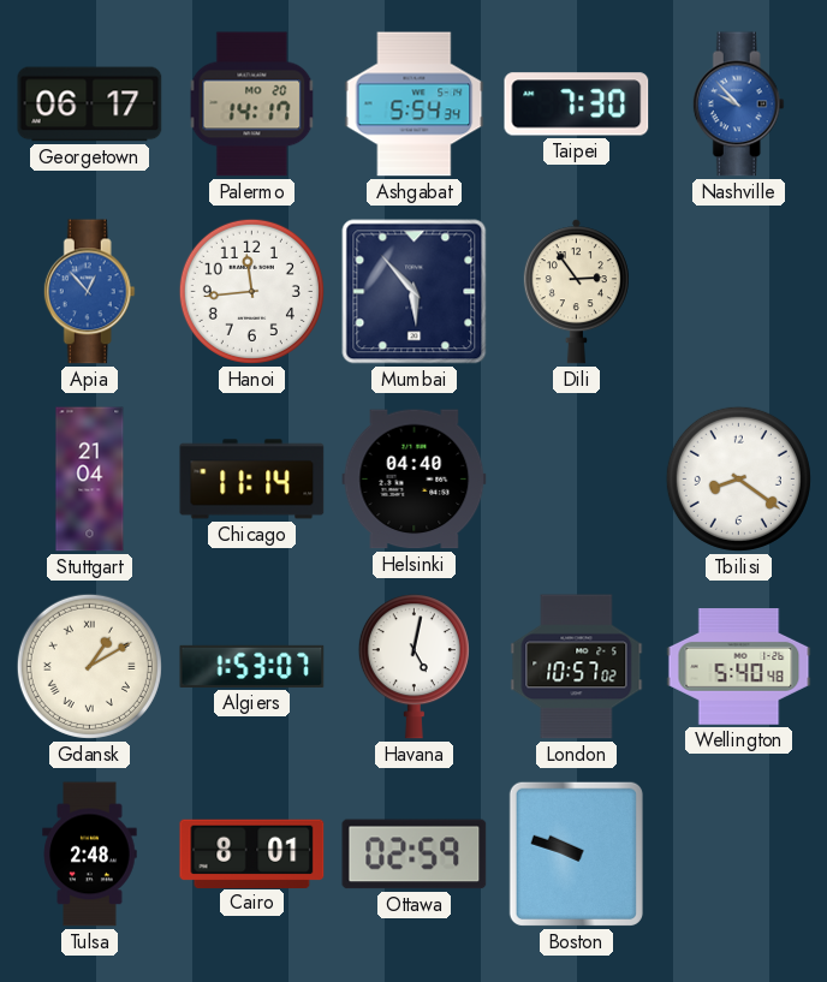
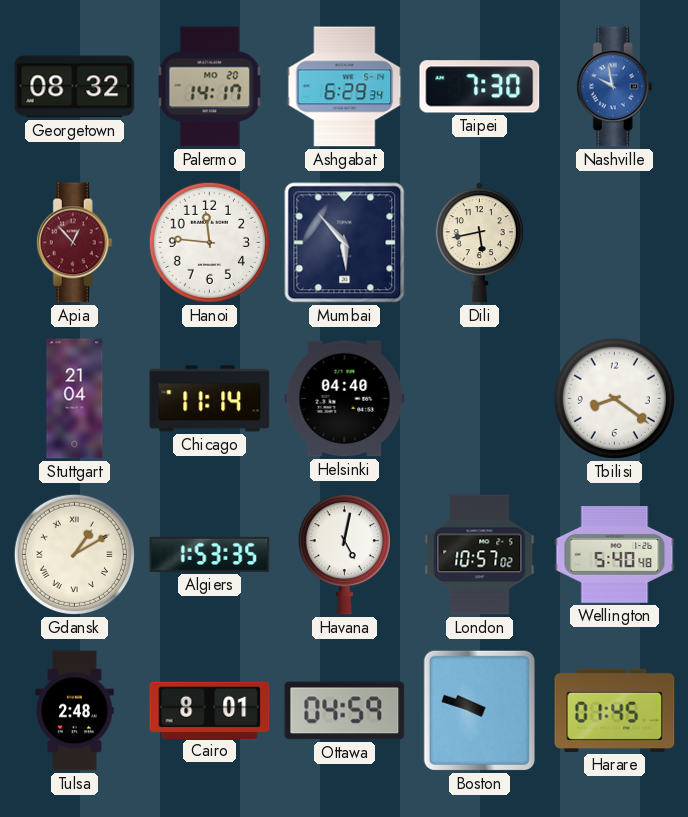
Georgetown: 06:17 -> 08:32
Ashgabat: 5:54 -> 6:29
Nashville: 9:53 -> 9:58
Apia dial: blue -> burgundy
Hanoi: 11:44 -> 11:46
Dili: 2:54 -> 5:43
Algiers: 1:53:07 -> 1:53:35
Ottawa: 02:59 -> 04:59
Harare: none -> 01:45
